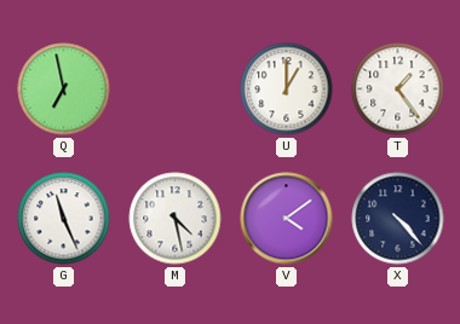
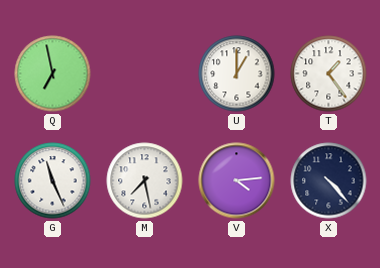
M: 4:28 -> 7:28
V: 4:09 -> 4:14
